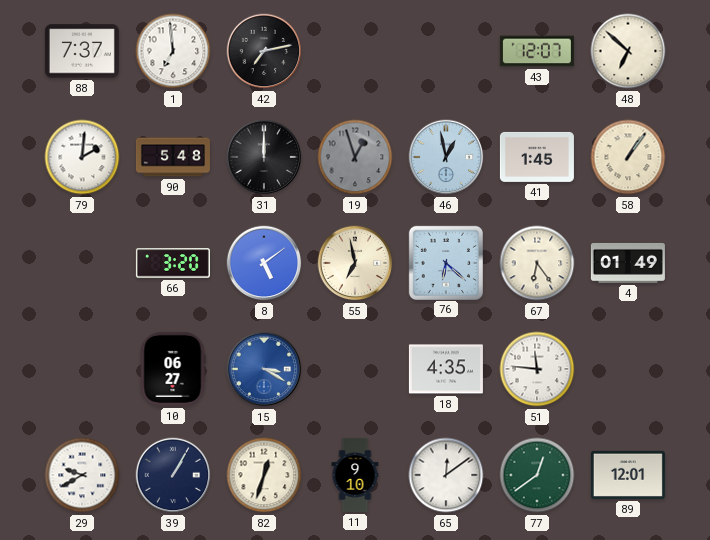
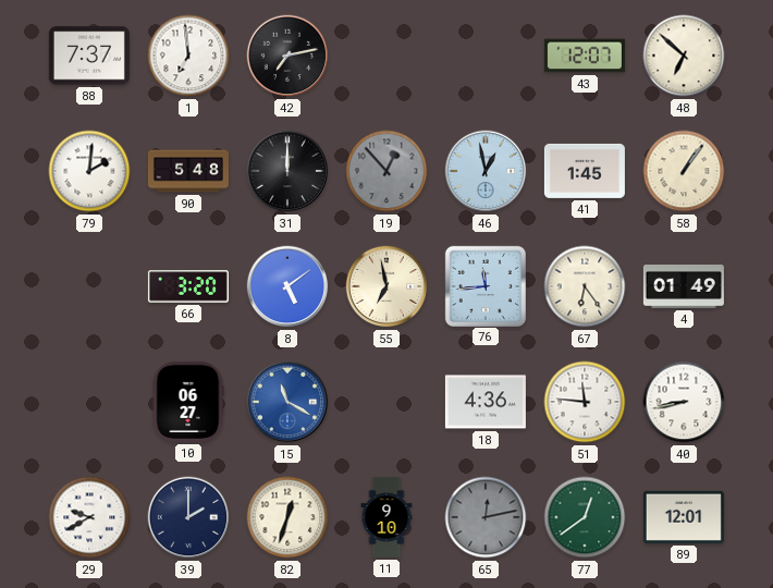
19: 12:57 -> 12:53
76: 6:22 -> 11:44
15: 3:20 -> 11:20
18: 4:35 -> 4:36
40: none -> 8:43
39: 1:05 -> 2:00
65: 12:09 -> 12:13
65 dial: white -> grey
